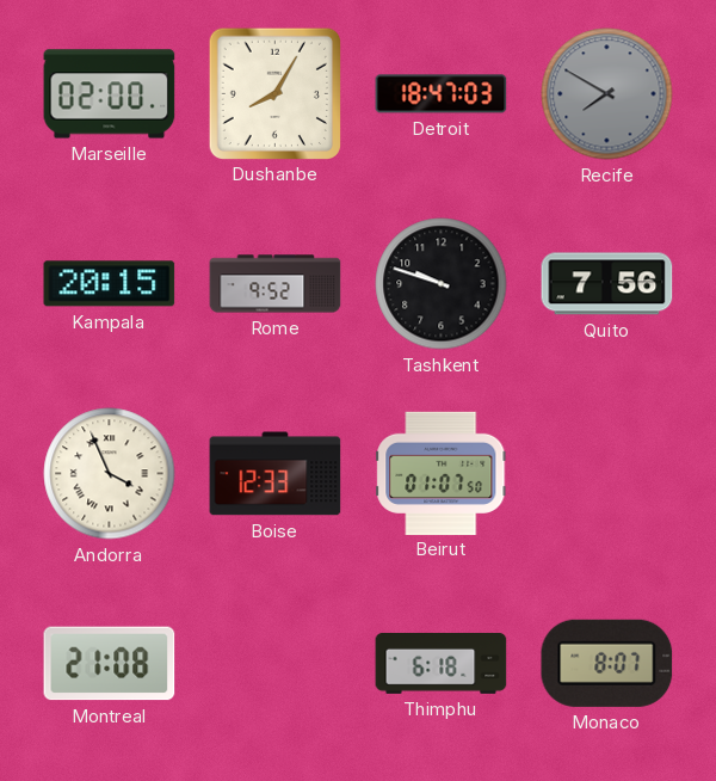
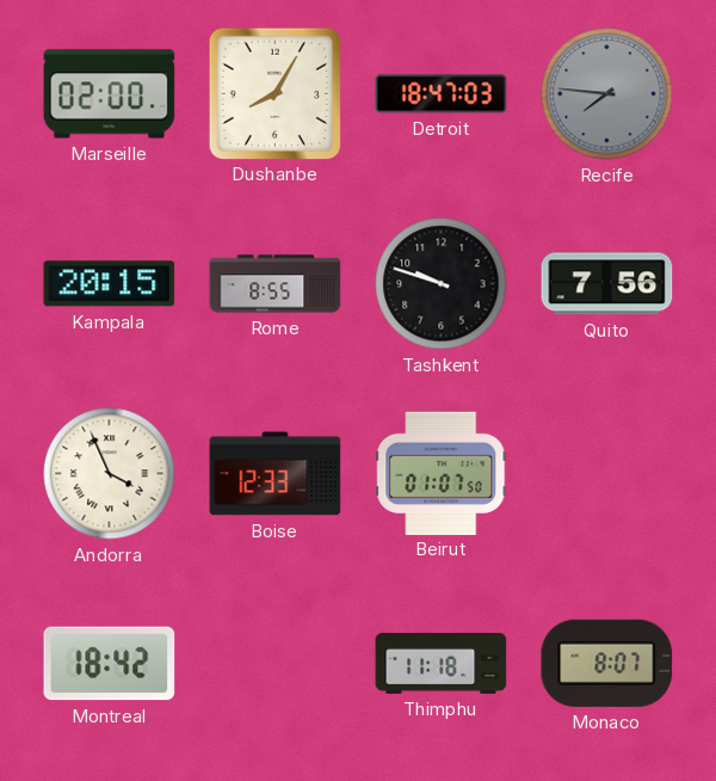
Recife: 7:50 -> 7:46
Rome: 9:52 -> 8:55
Montreal: 21:08 -> 18:42
Thimphu: 6:18 -> 11:18
